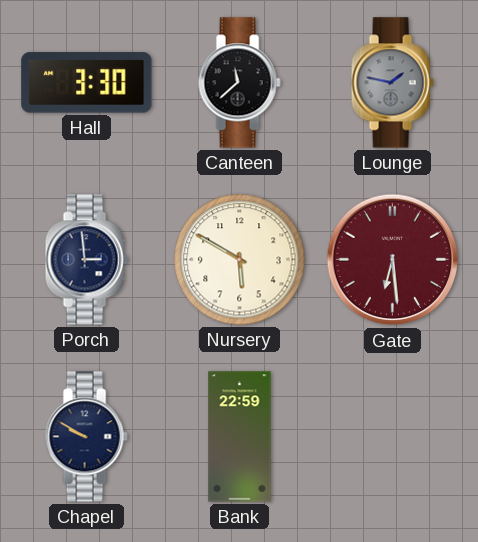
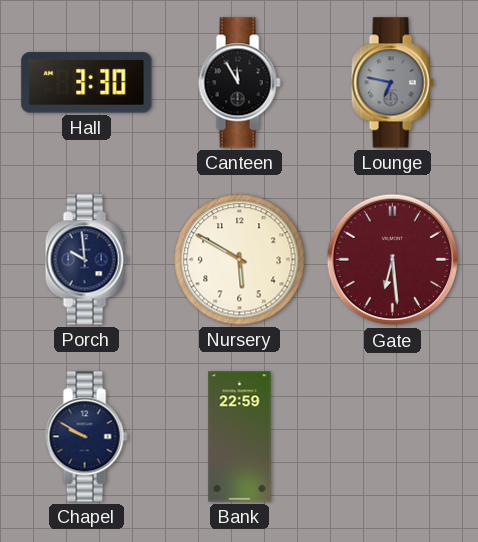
Canteen: 11:38 -> 11:55
Lounge: 1:47 -> 6:47
Porch: 2:59 -> 9:59
